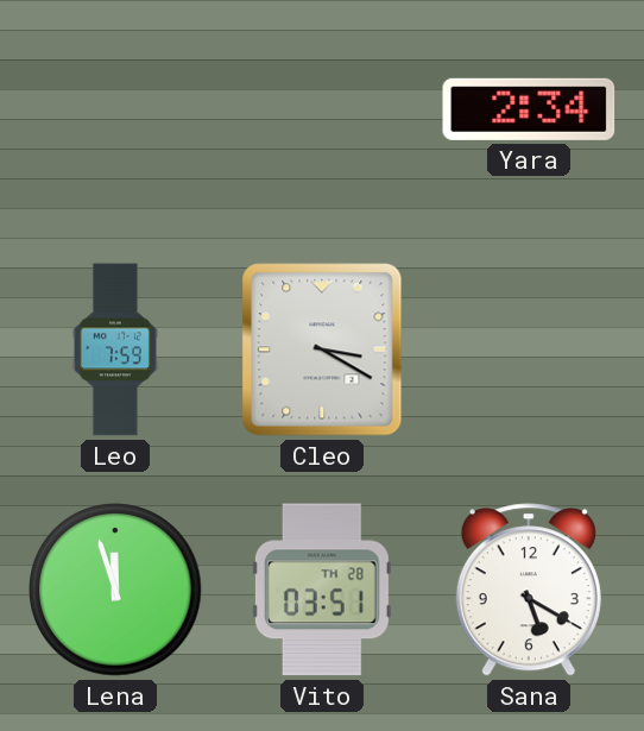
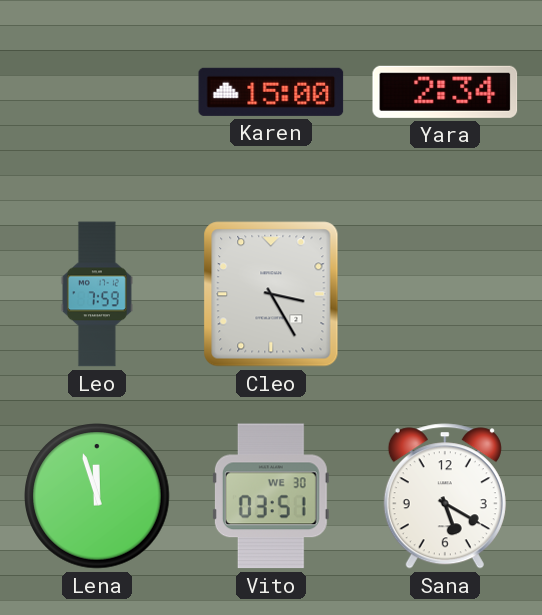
Karen: none -> 15:00
Cleo: 3:20 -> 3:25
Vito date: TH 28 -> WE 30
